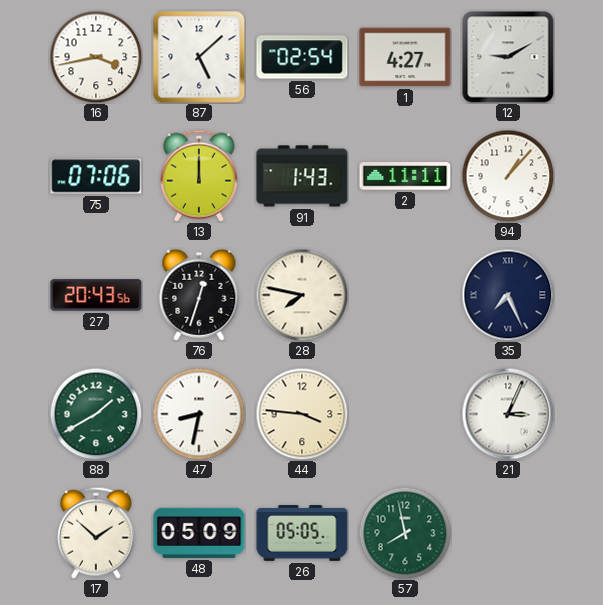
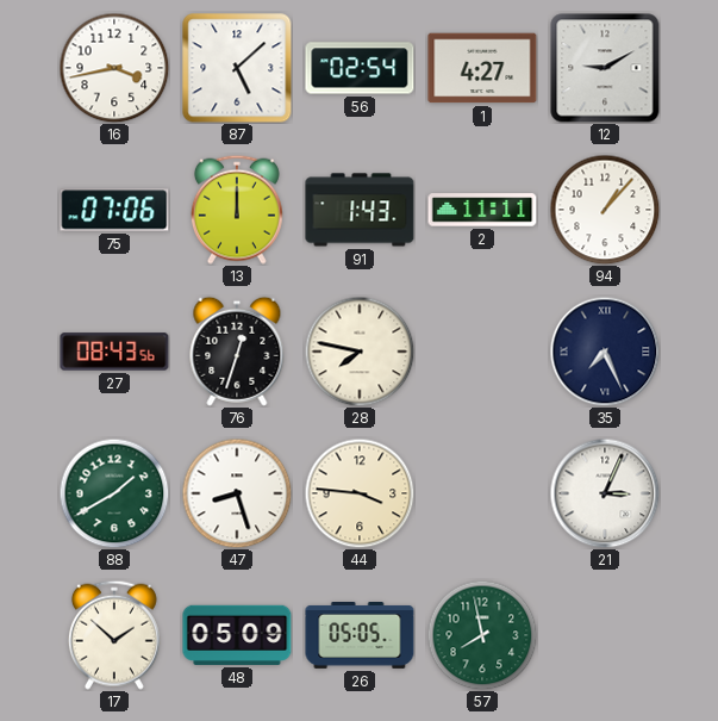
27: 20:43 -> 08:43
47: 8:32 -> 8:27
